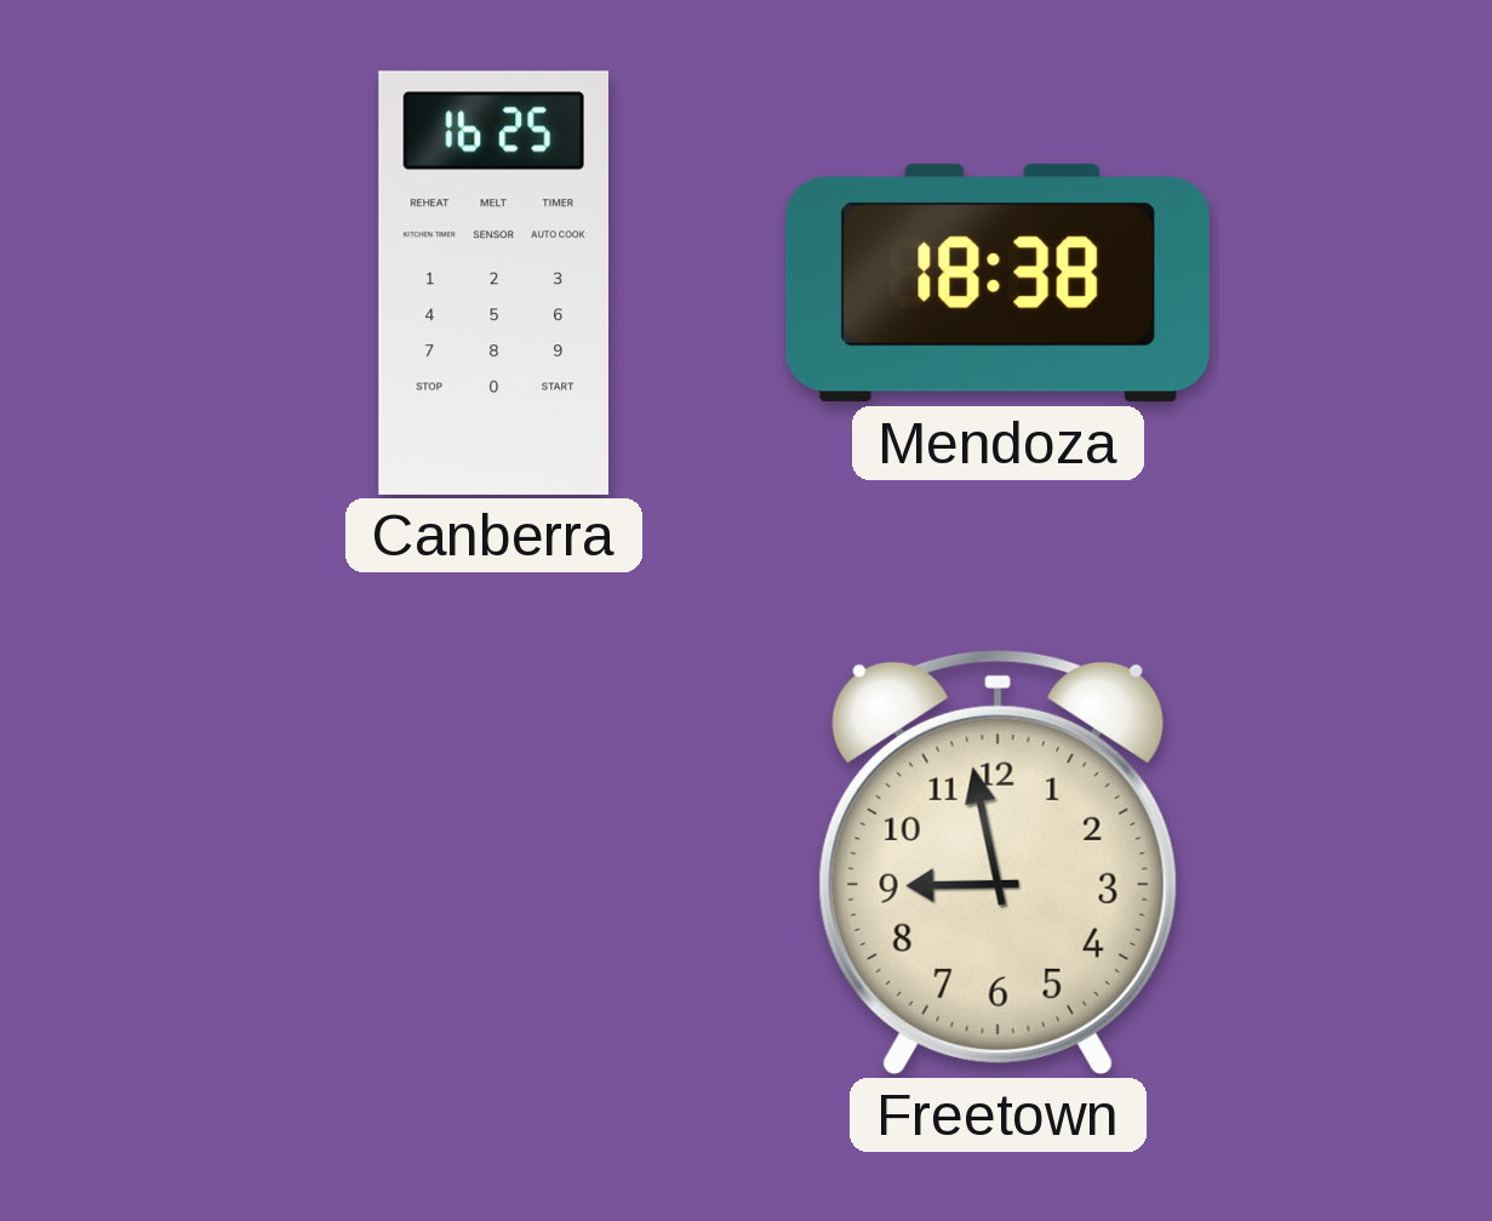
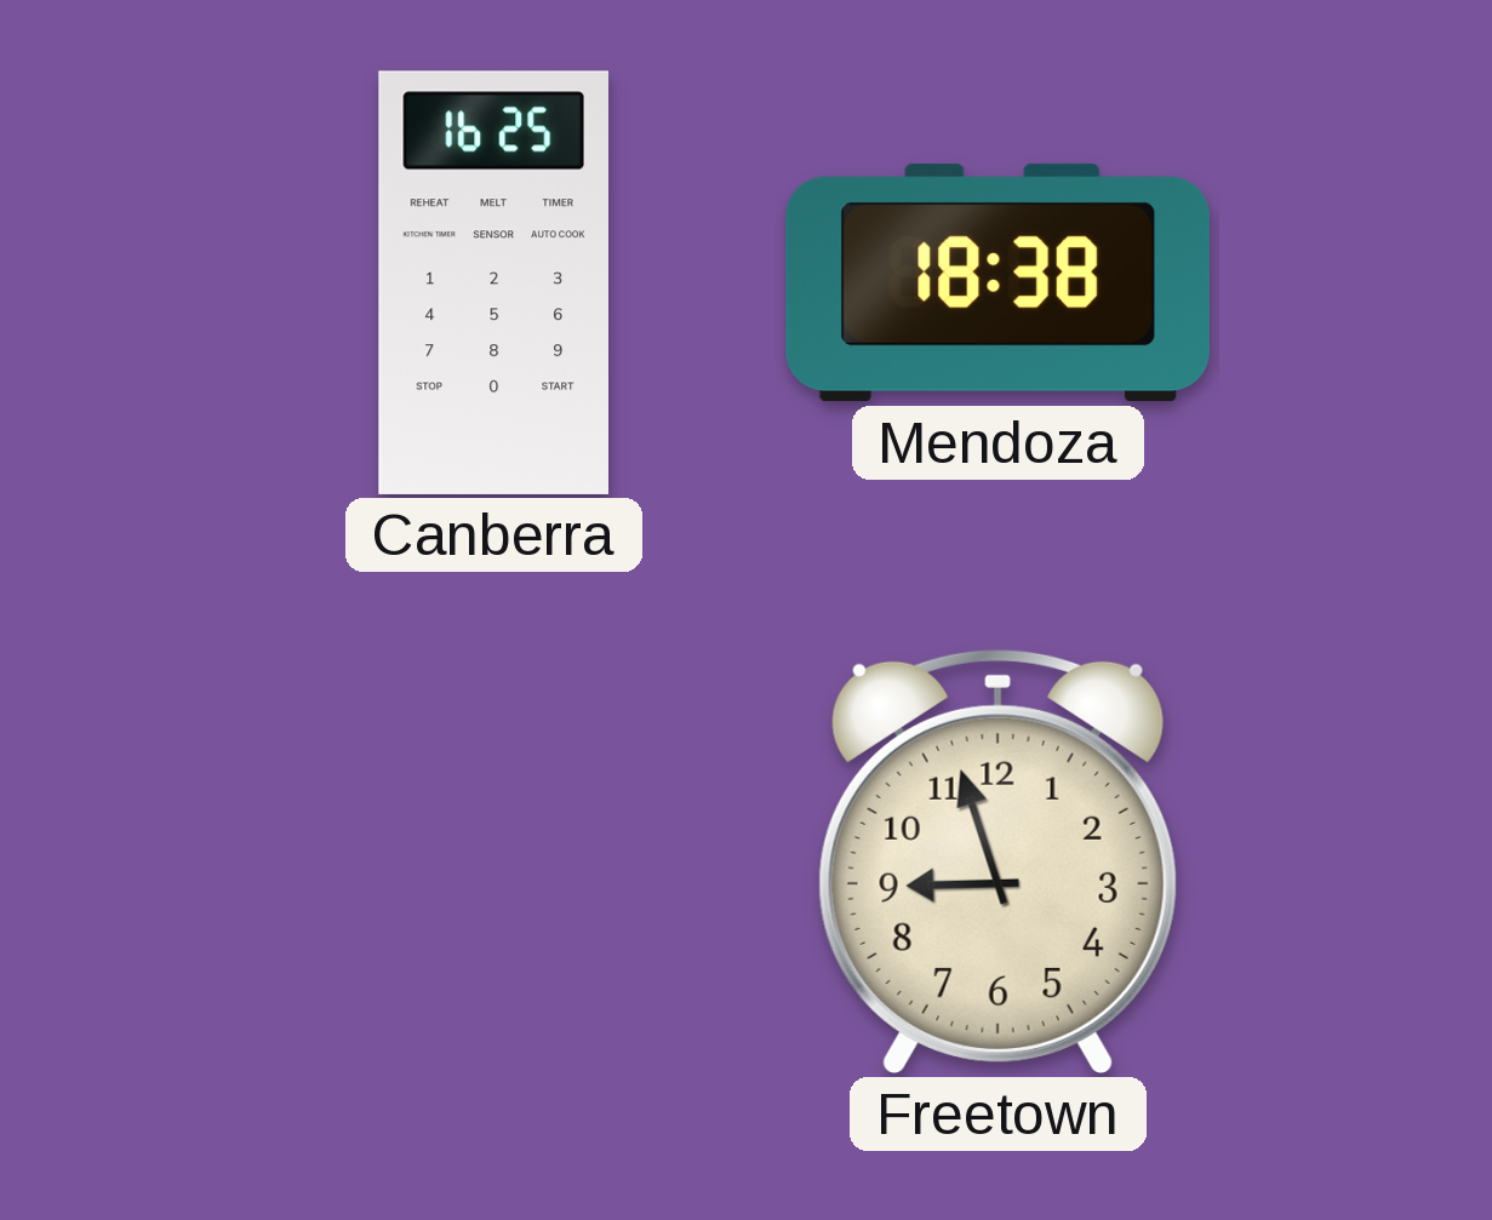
Freetown: 8:58 -> 8:57
